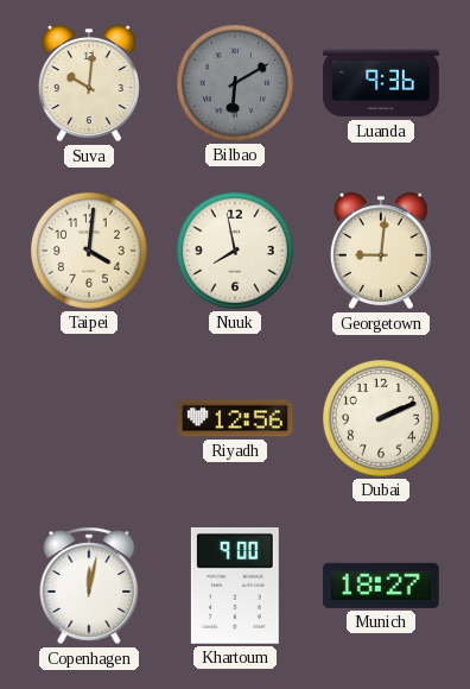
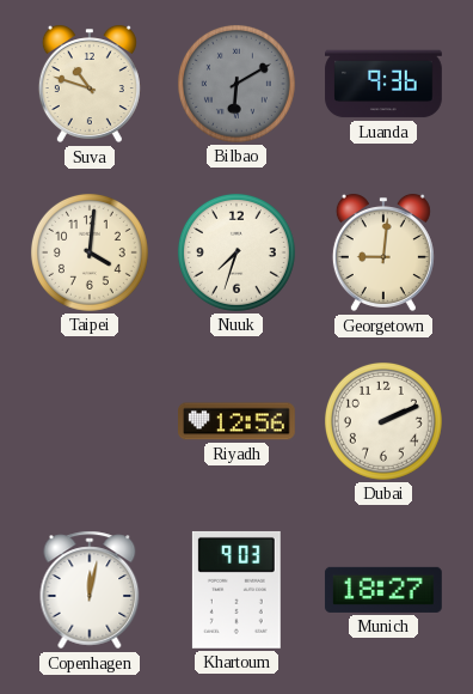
Suva: 10:01 -> 10:48
Nuuk: 7:58 -> 7:33
Khartoum: 9:00 -> 9:03
